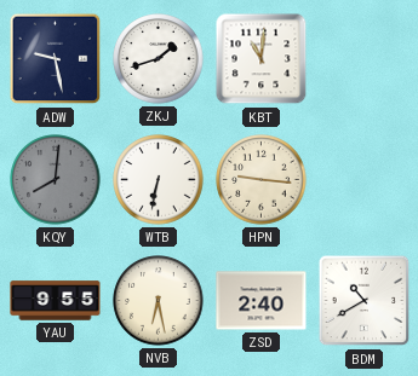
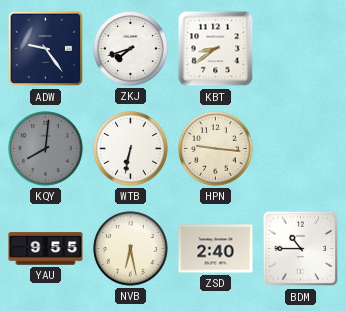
ADW: 9:28 -> 9:24
ZKJ: 1:42 -> 7:42
KBT: 11:01 -> 8:39
BDM: 10:40 -> 10:45
